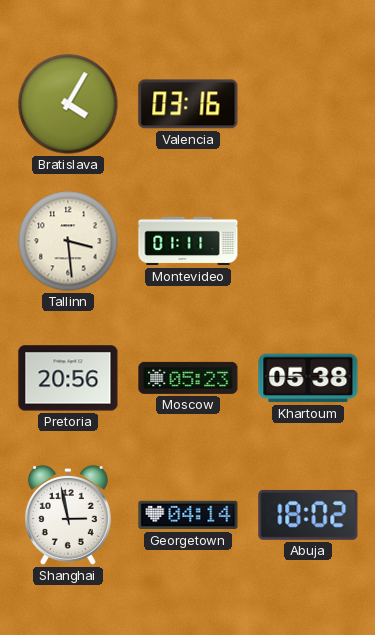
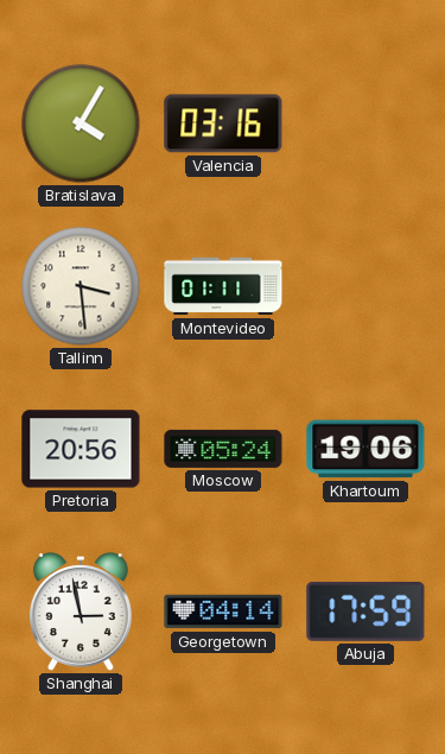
Moscow: 05:23 -> 05:24
Khartoum: 05:38 -> 19:06
Abuja: 18:02 -> 17:59
